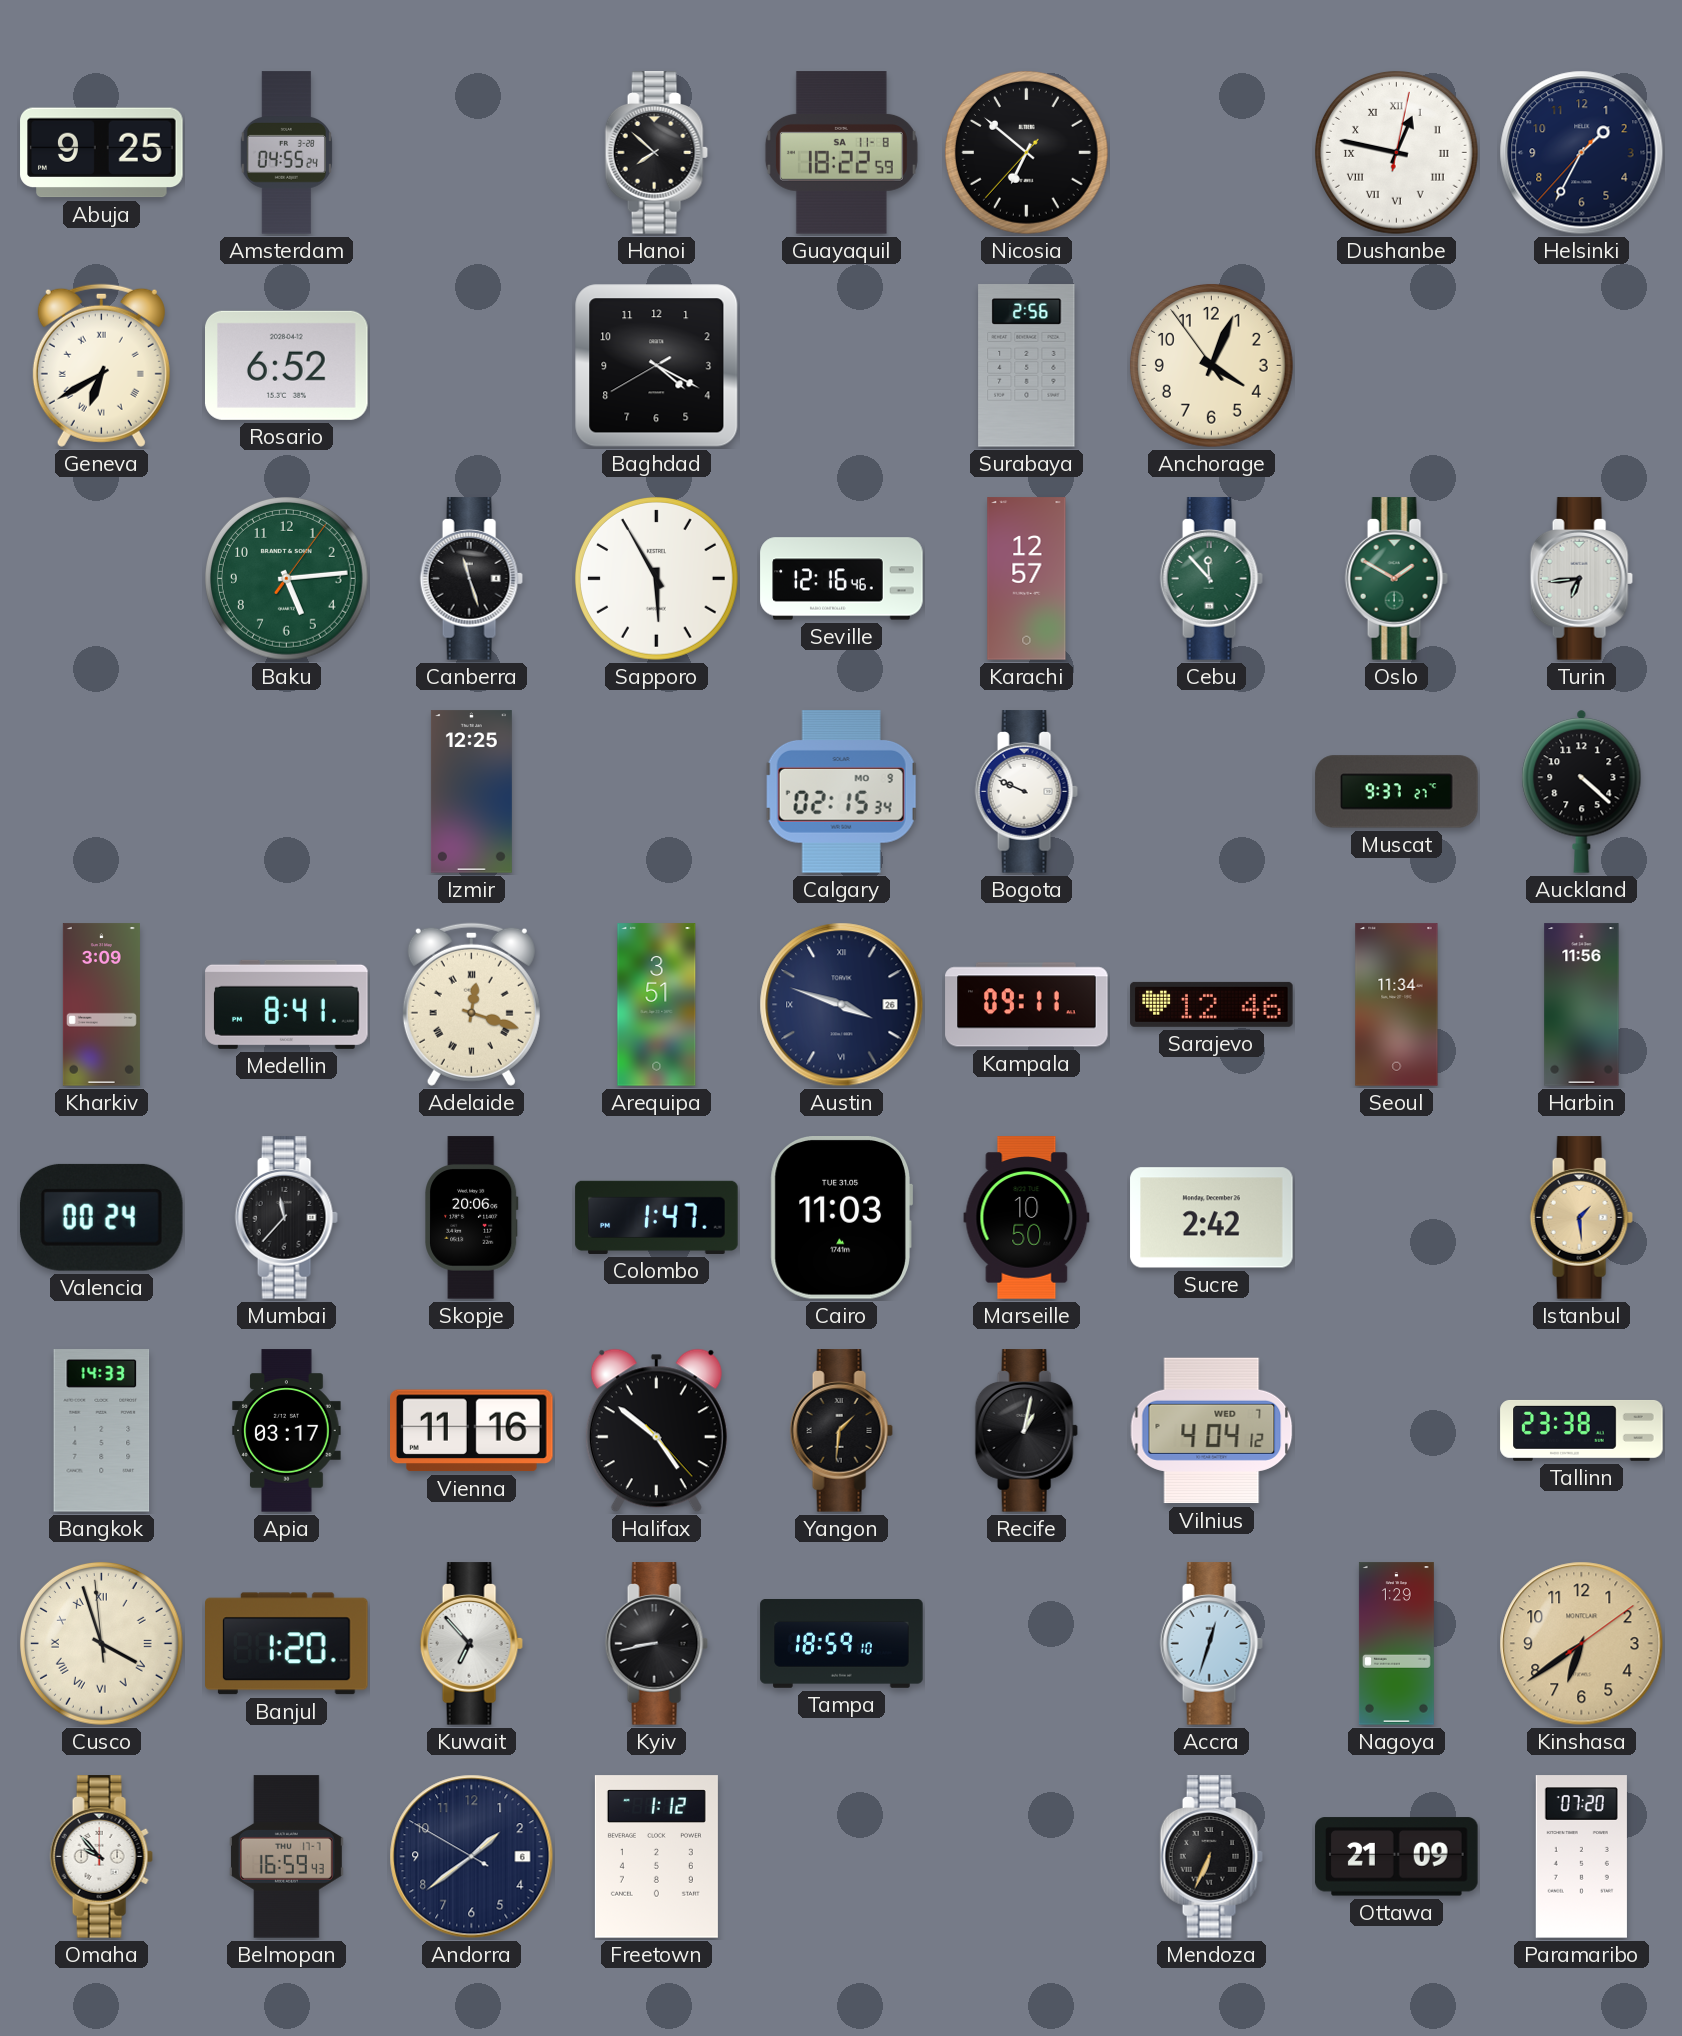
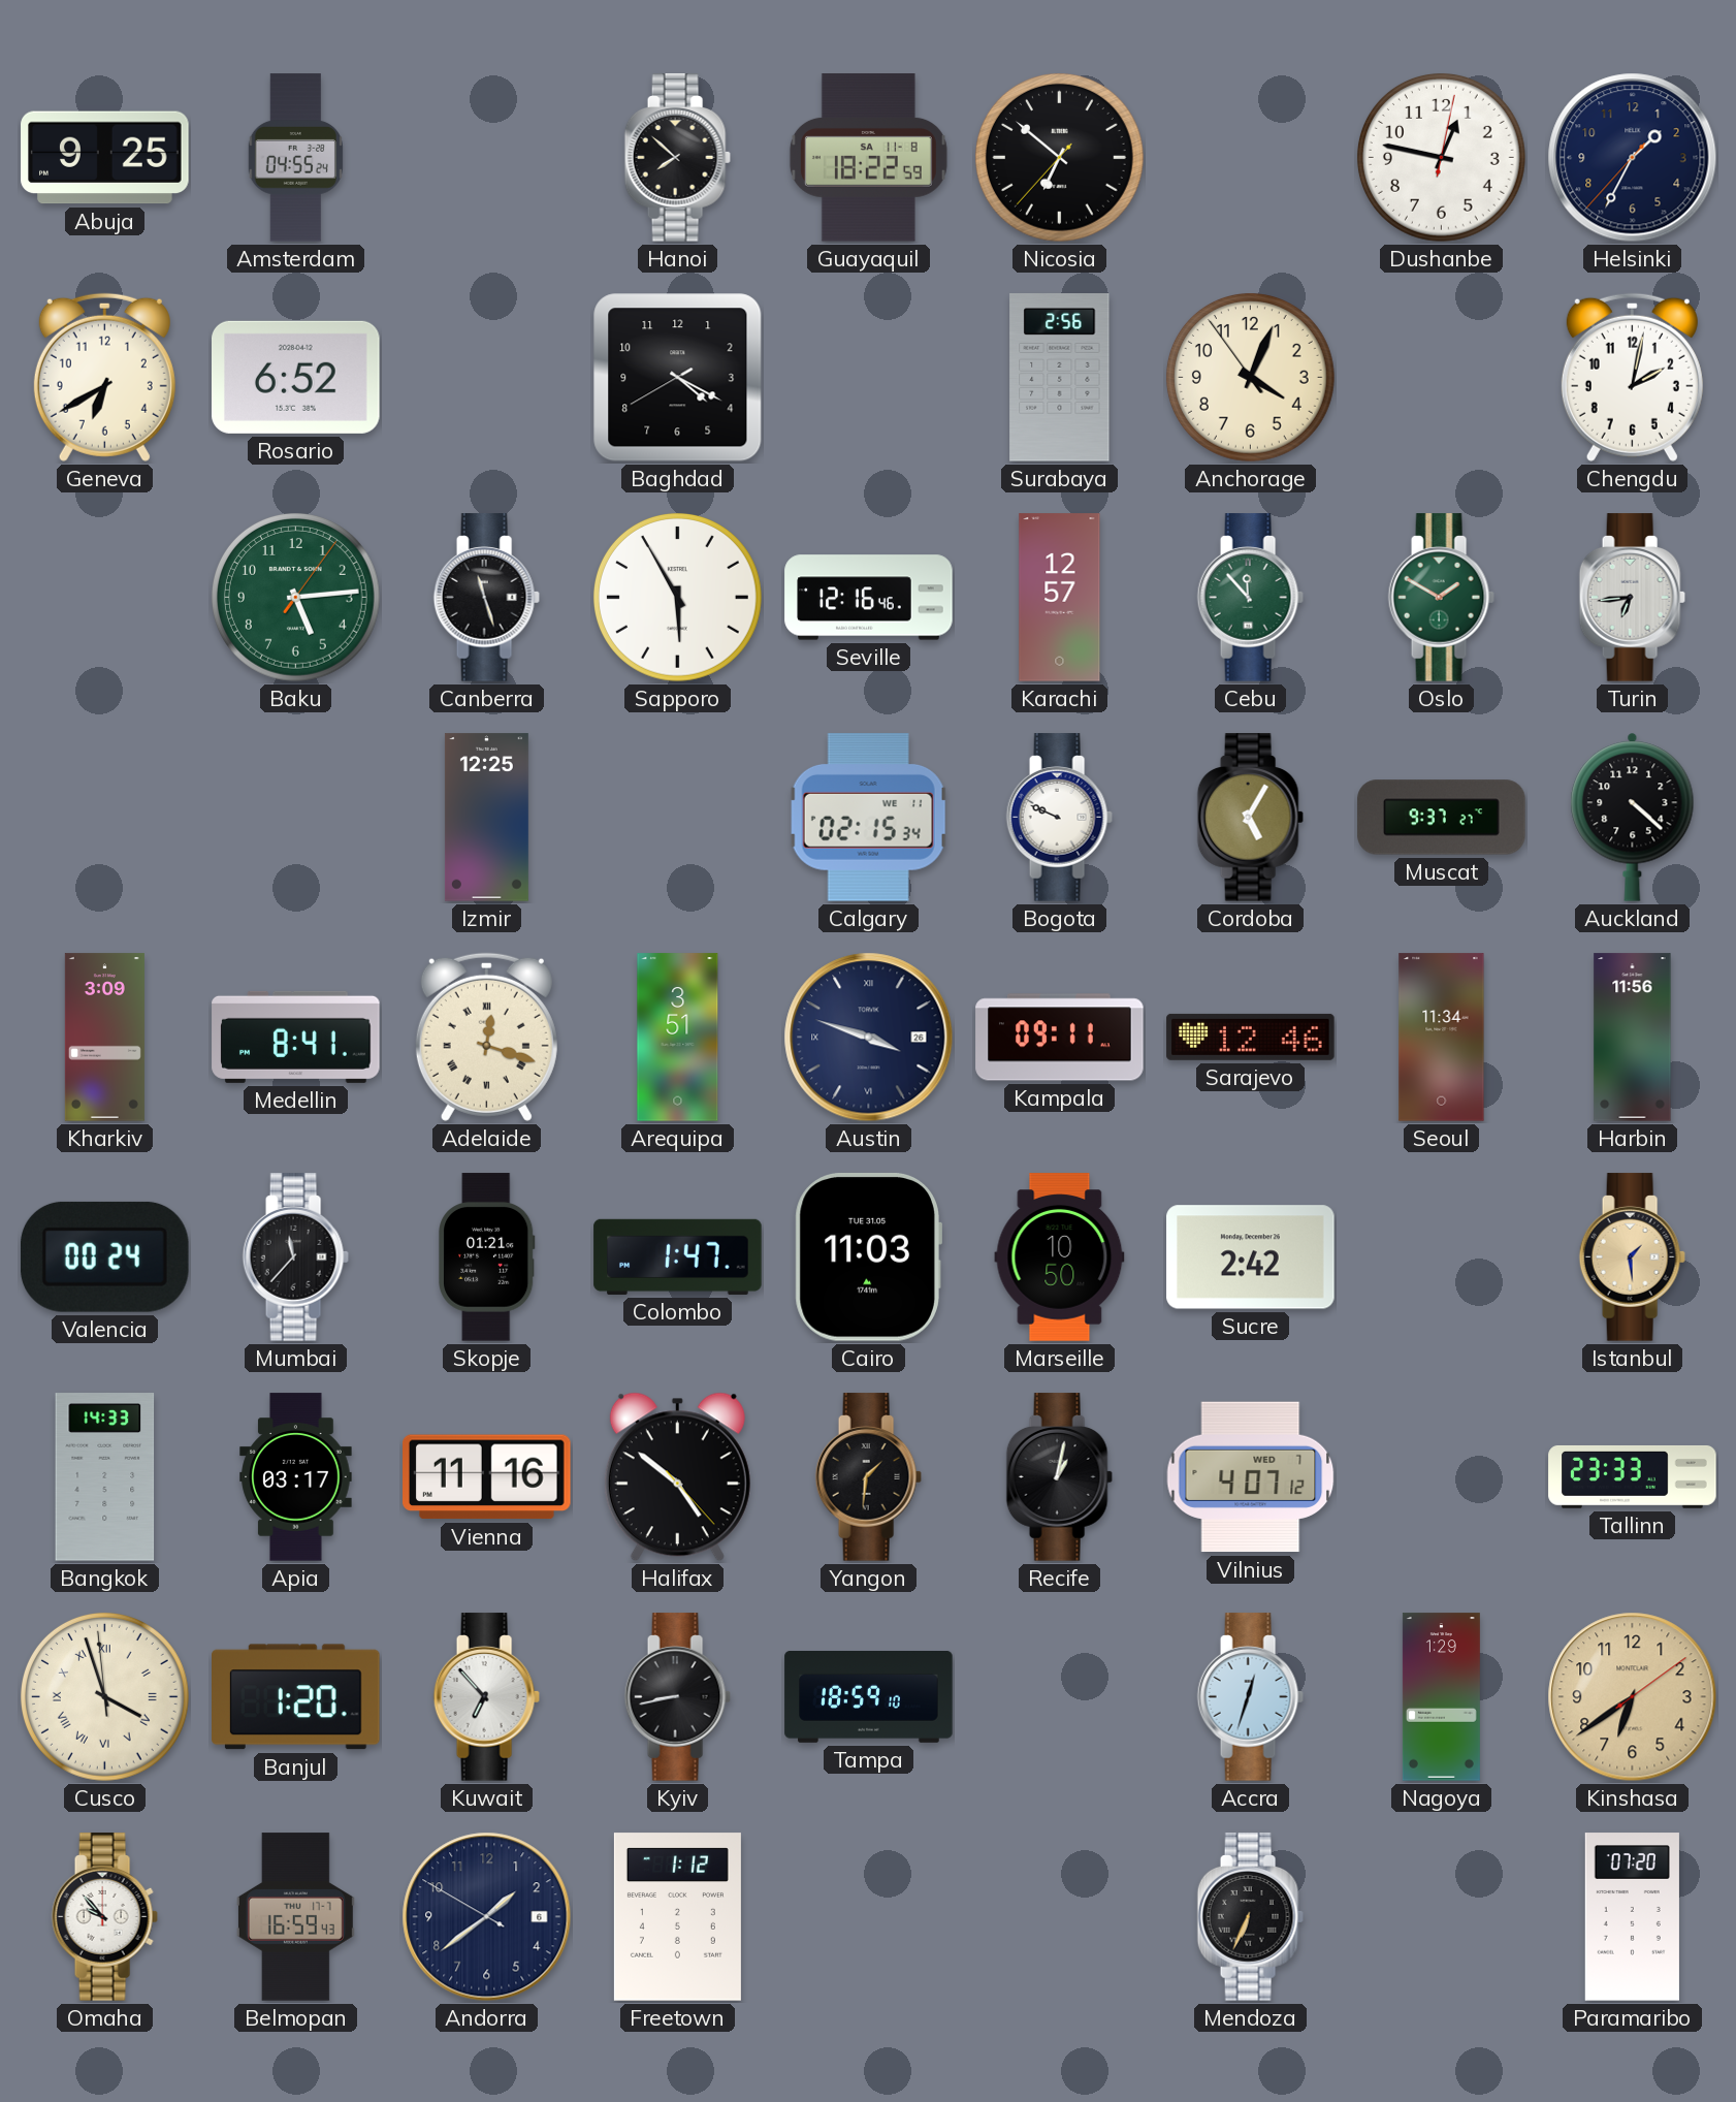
Dushanbe numerals: Roman -> Arabic
Geneva numerals: Roman -> Arabic
Chengdu: none -> 2:02
Calgary date: MO 9 -> WE 11
Cordoba: none -> 5:05
Skopje: 20:06 -> 01:21
Vilnius: 4:04 -> 4:07
Tallinn: 23:38 -> 23:33
Ottawa: 21:09 -> none
